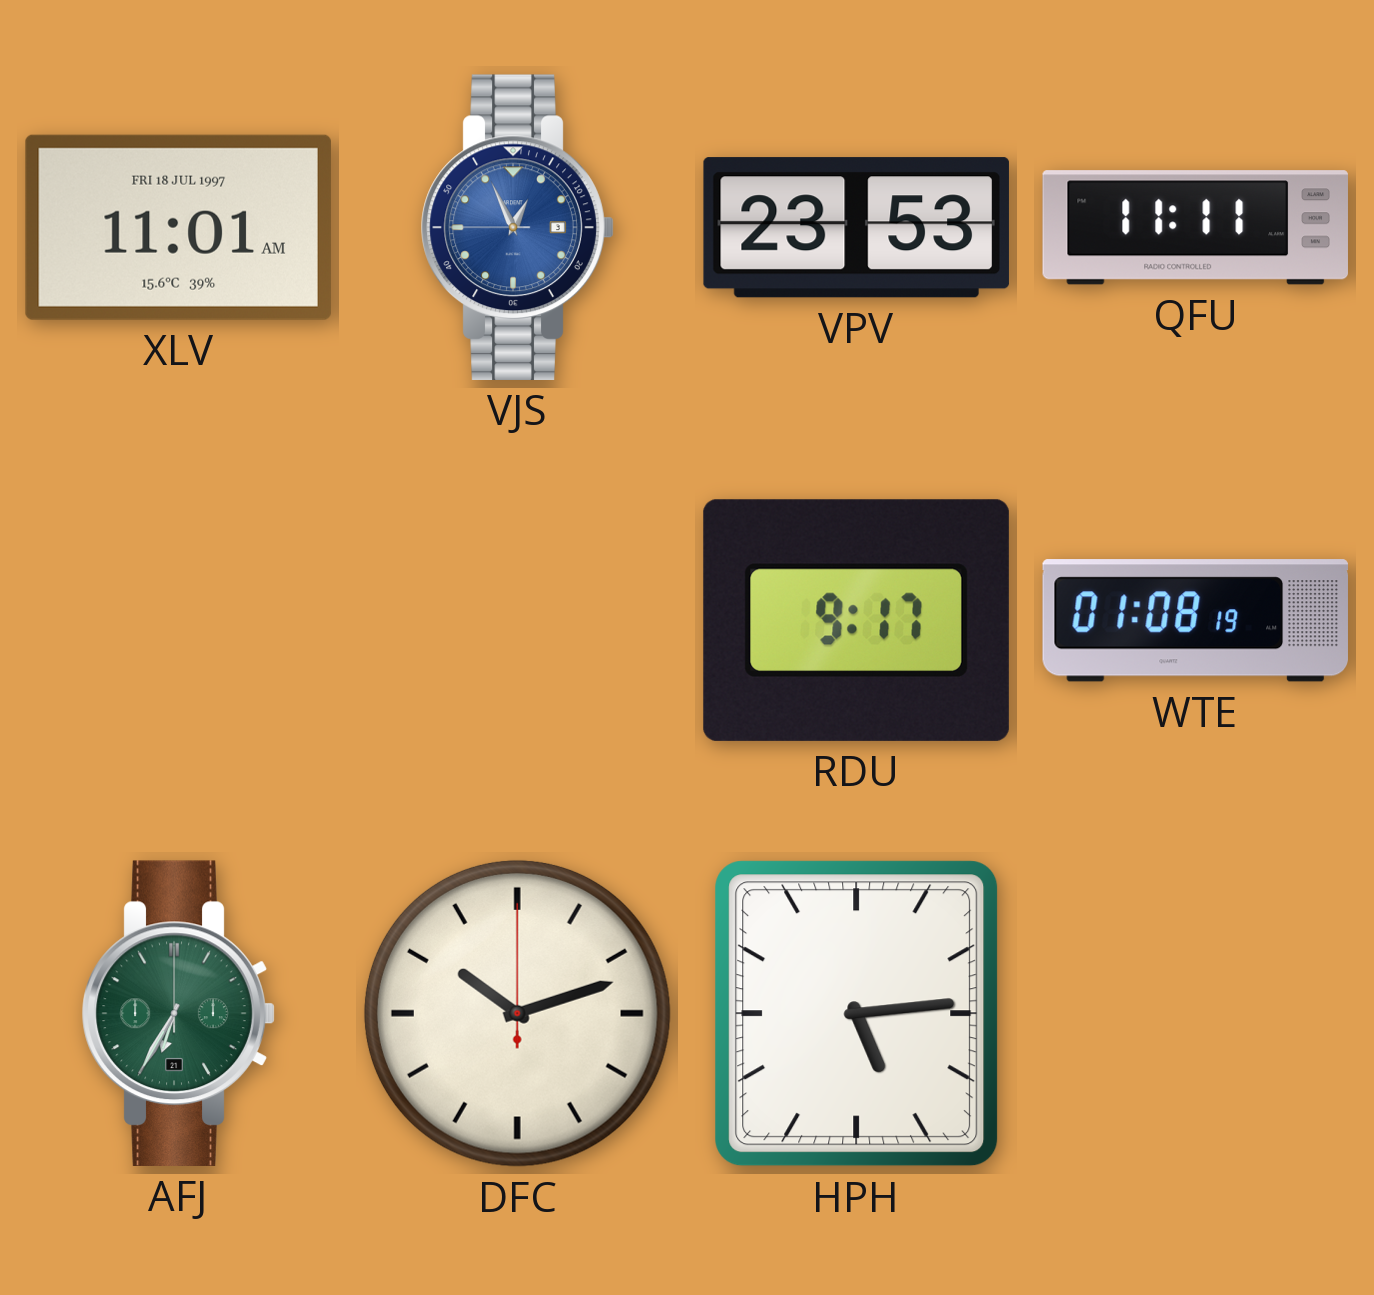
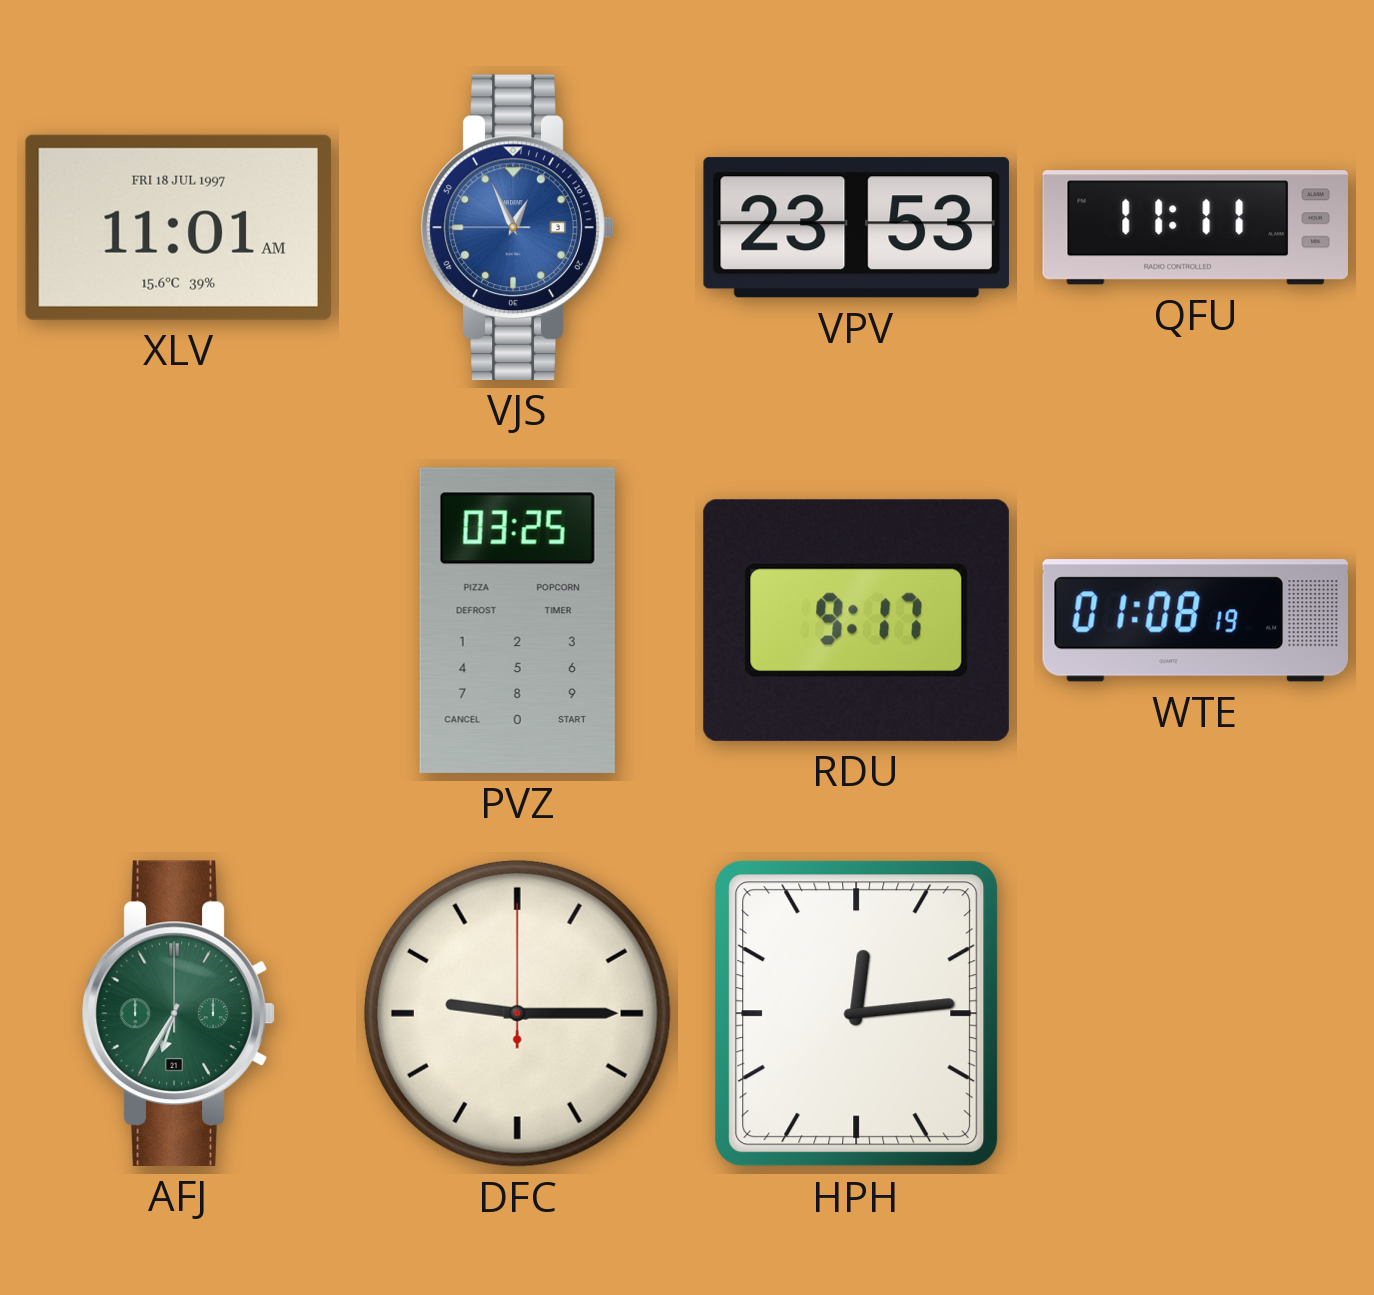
PVZ: none -> 03:25
DFC: 10:12 -> 9:15
HPH: 5:14 -> 12:14
